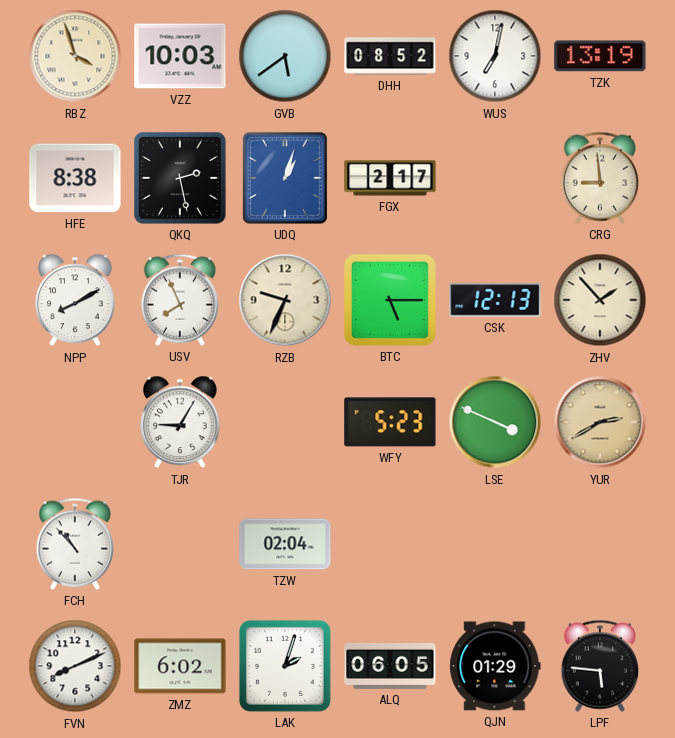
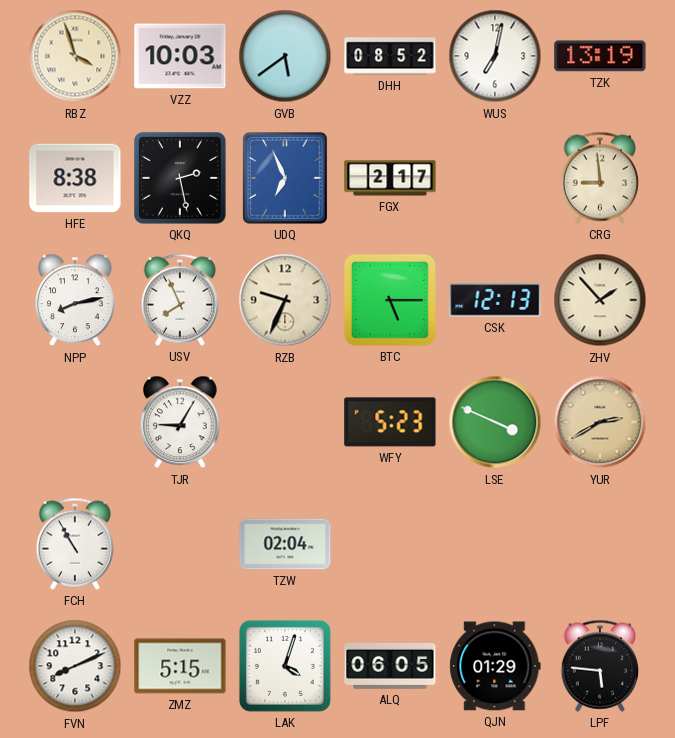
UDQ: 1:03 -> 6:56
NPP: 8:10 -> 8:13
FCH: 10:53 -> 10:55
ZMZ: 6:02 -> 5:15
LAK: 2:03 -> 4:03
